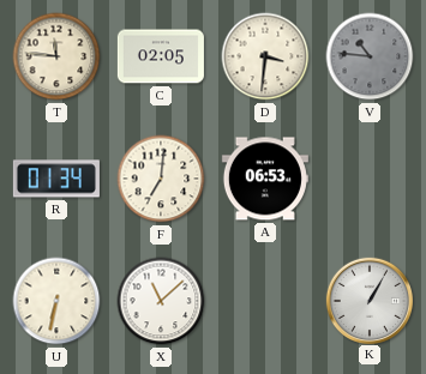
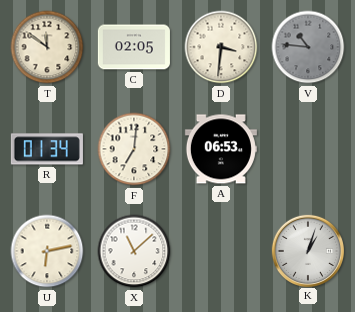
T: 11:46 -> 11:51
U: 6:32 -> 6:13
K: 1:05 -> 1:03
